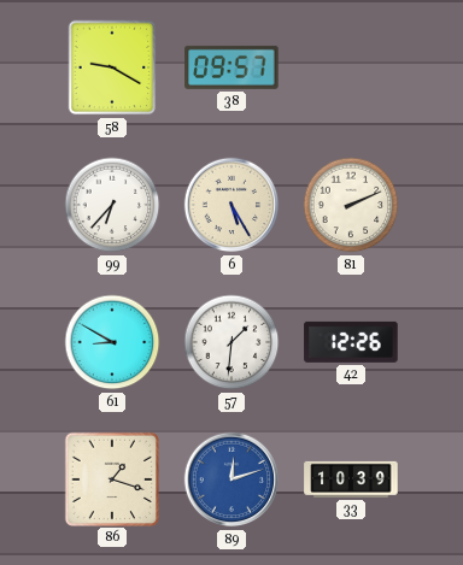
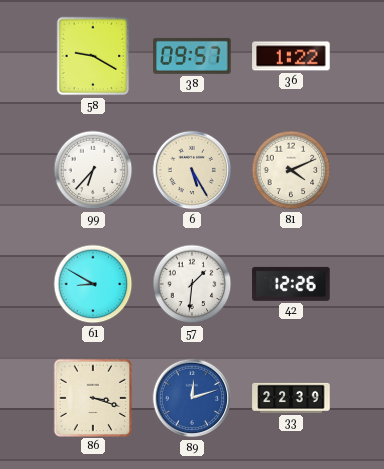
36: none -> 1:22
81: 2:11 -> 4:11
86: 1:18 -> 3:18
33: 10:39 -> 22:39
